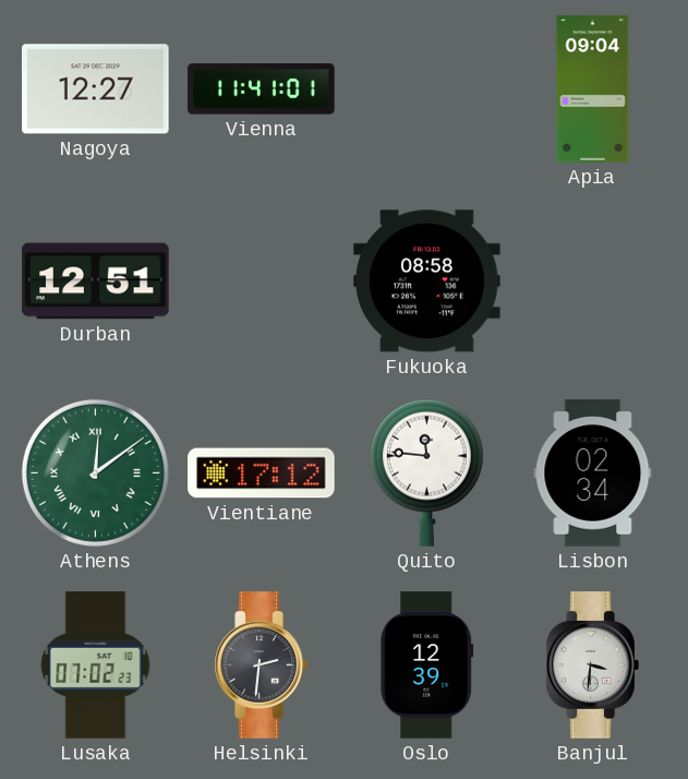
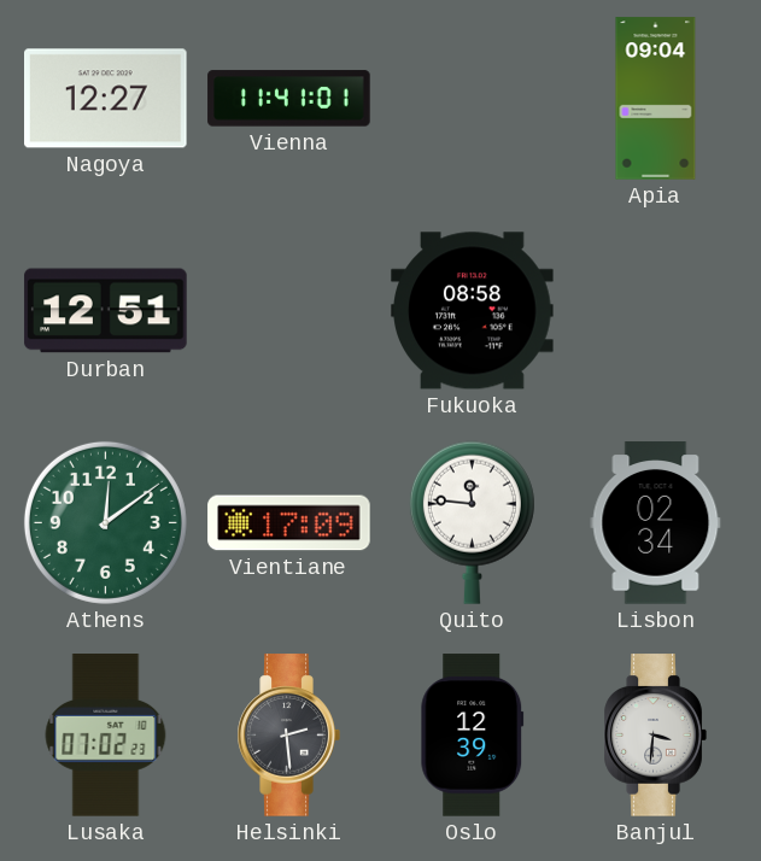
Athens numerals: Roman -> Arabic
Vientiane: 17:12 -> 17:09
Helsinki: 2:31 -> 2:29
